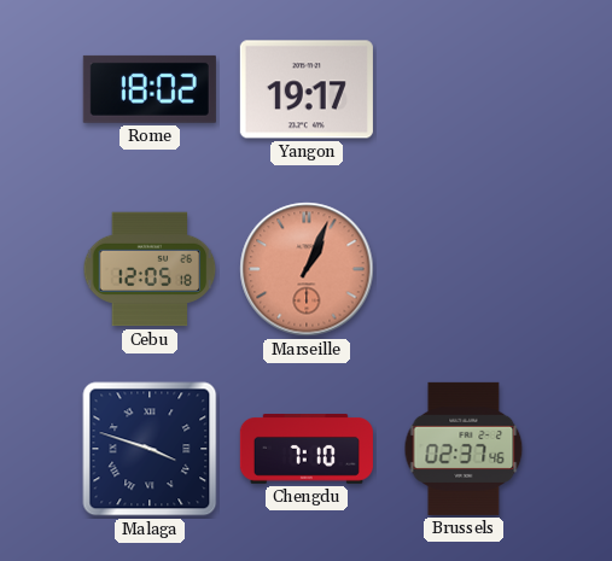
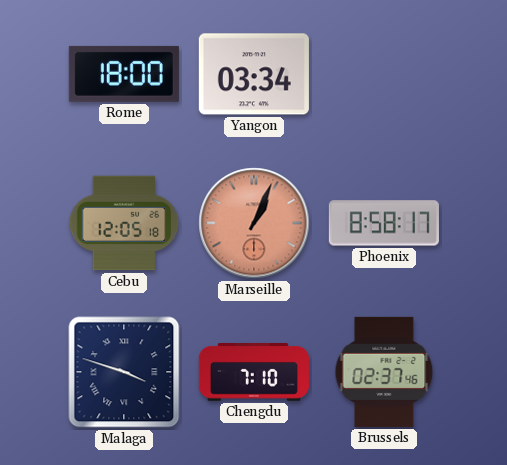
Rome: 18:02 -> 18:00
Yangon: 19:17 -> 03:34
Phoenix: none -> 8:58
